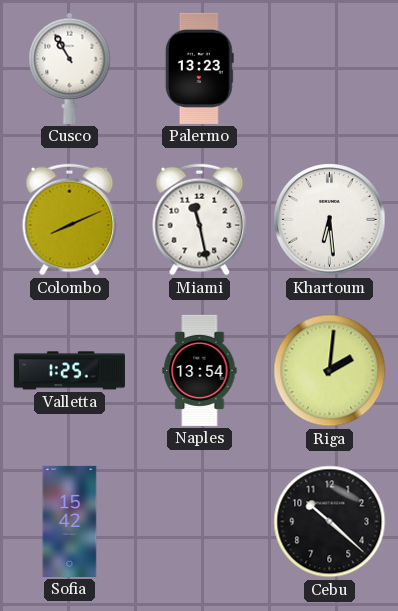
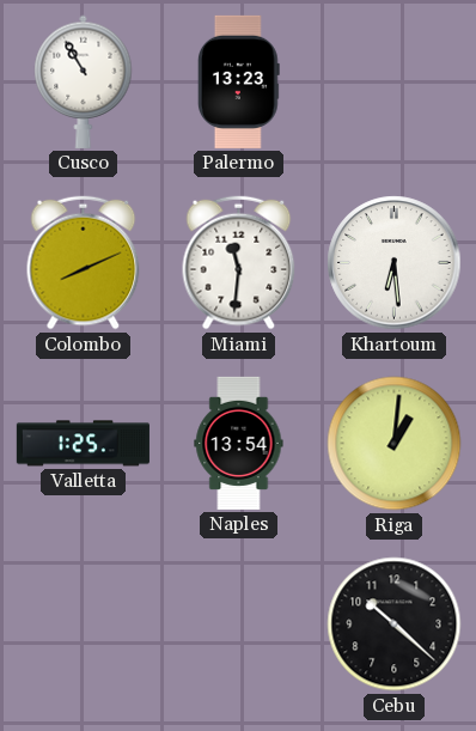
Miami: 11:28 -> 11:31
Riga: 2:01 -> 1:01
Sofia: 15:42 -> none
